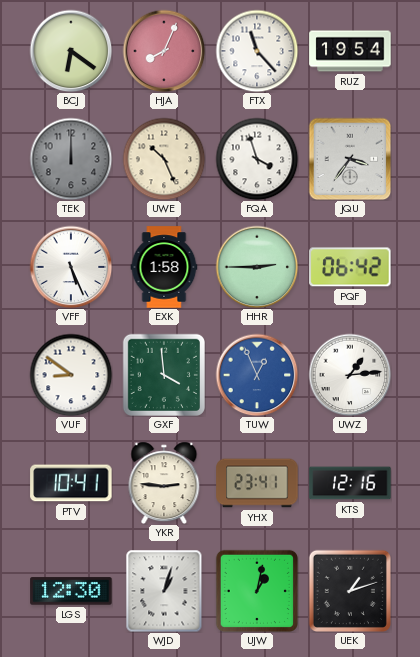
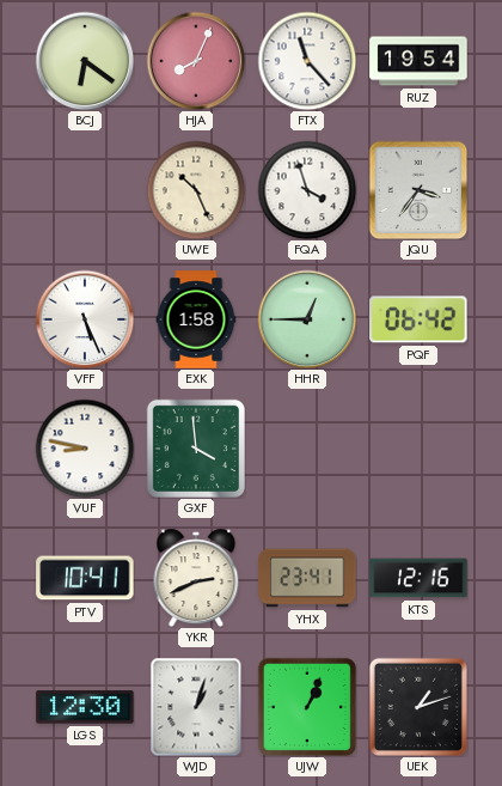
TEK: 12:00 -> none
HHR: 2:45 -> 12:45
VUF: 8:51 -> 8:47
TUW: 12:56 -> none
UWZ: 1:14 -> none
YKR: 2:46 -> 2:41
UJW: 1:02 -> 1:04
